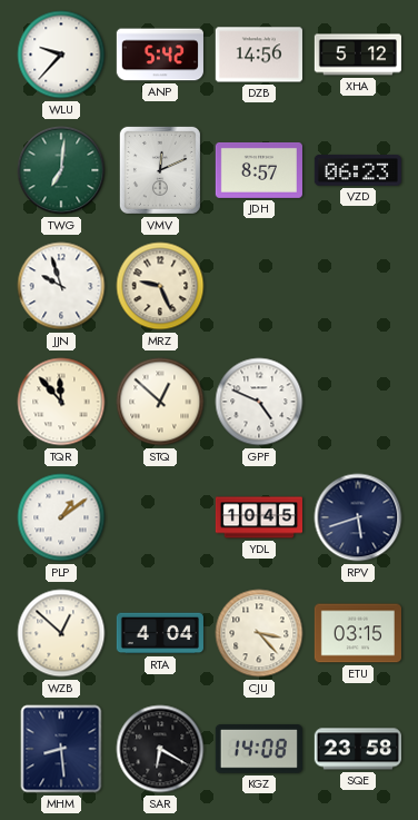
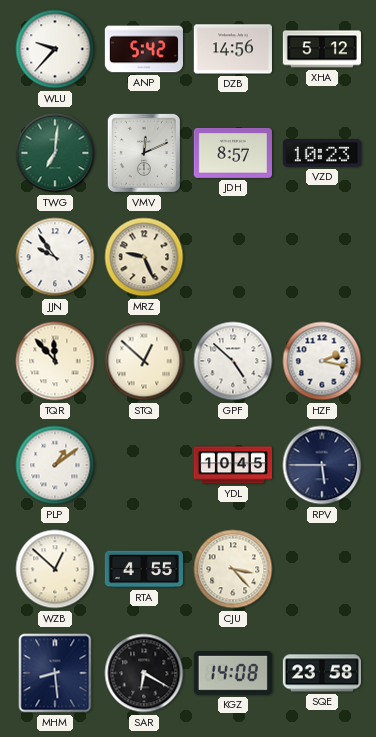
VZD: 06:23 -> 10:23
JJN: 9:57 -> 9:54
GPF: 4:49 -> 4:52
HZF: none -> 2:17
RPV: 5:42 -> 5:45
RTA: 4:04 -> 4:55
ETU: 03:15 -> none
